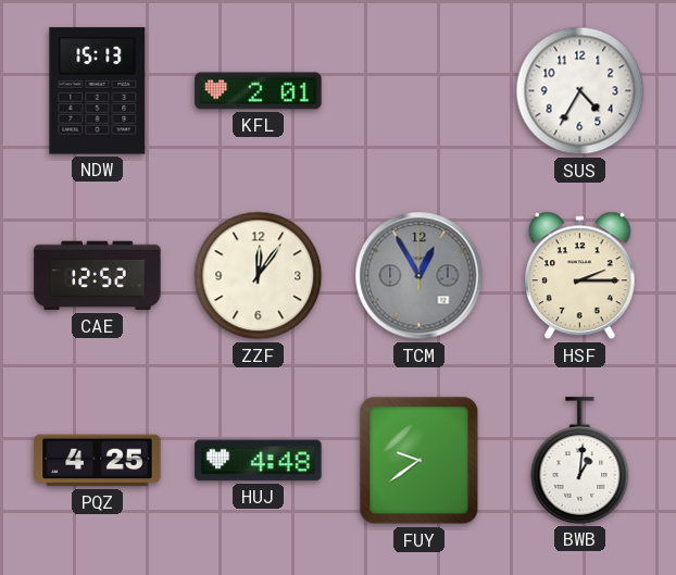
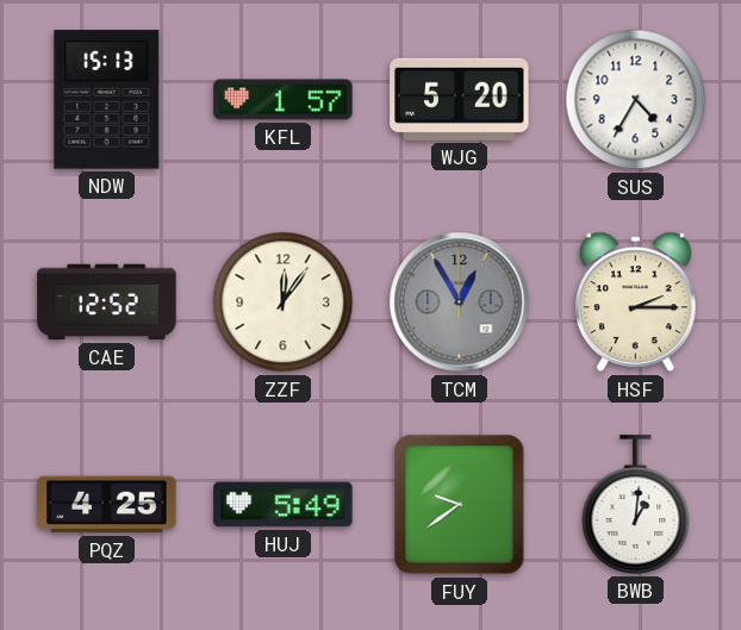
KFL: 2:01 -> 1:57
WJG: none -> 5:20
HUJ: 4:48 -> 5:49
